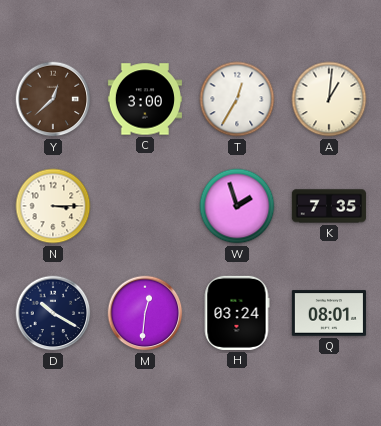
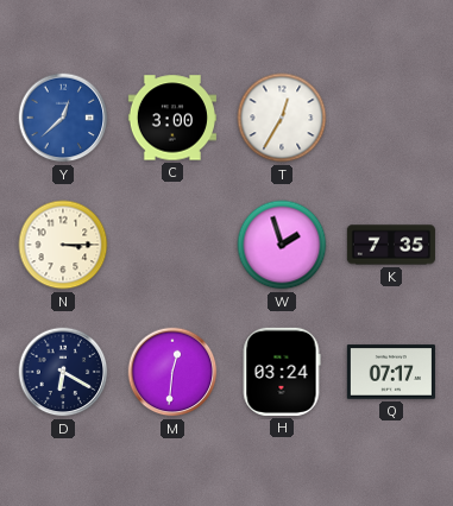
Y dial: brown -> blue
A: 1:01 -> none
D: 10:20 -> 6:20
Q: 08:01 -> 07:17
